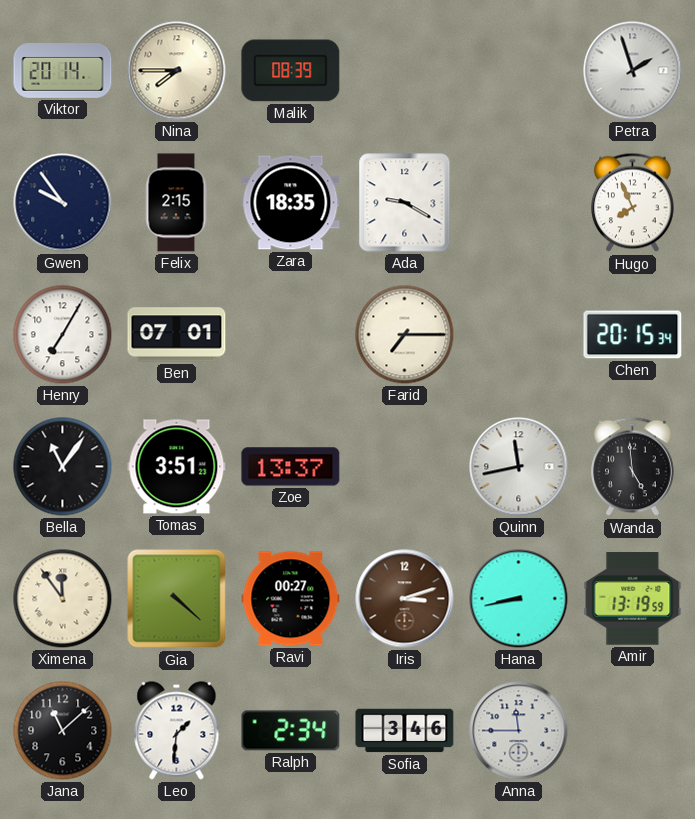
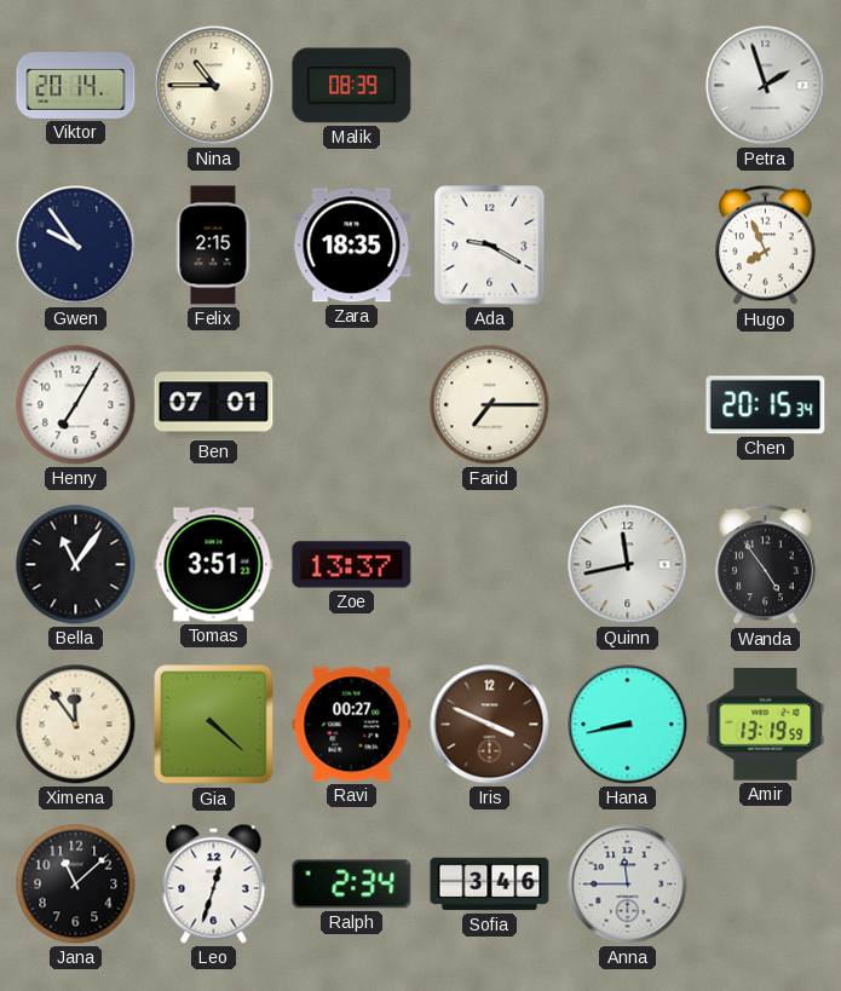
Nina: 7:45 -> 10:45
Wanda: 4:59 -> 4:54
Iris: 3:12 -> 3:49
Leo: 1:31 -> 12:33
